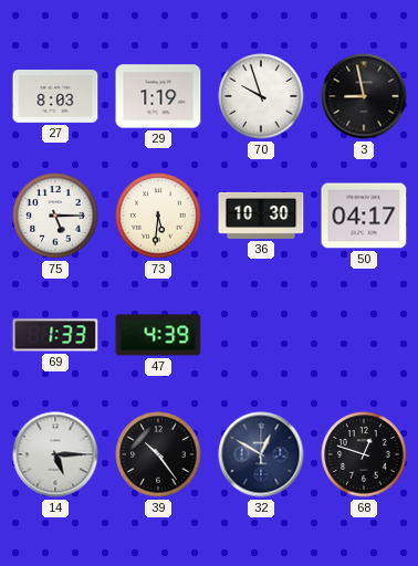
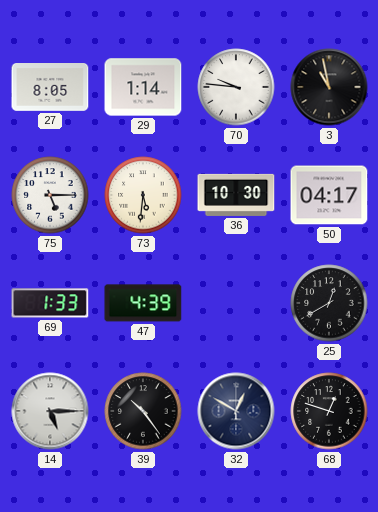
27: 8:03 -> 8:05
29: 1:19 -> 1:14
70: 9:57 -> 9:46
3: 8:58 -> 10:58
25: none -> 12:40
